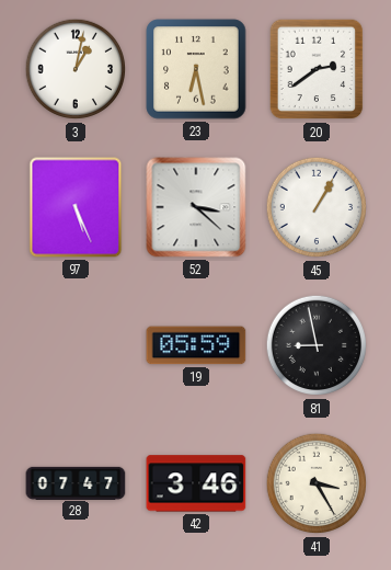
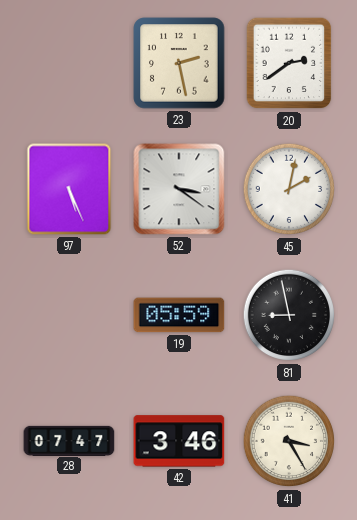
3: 1:02 -> none
23: 6:28 -> 2:28
52: 3:22 -> 3:21
45: 1:05 -> 2:02
